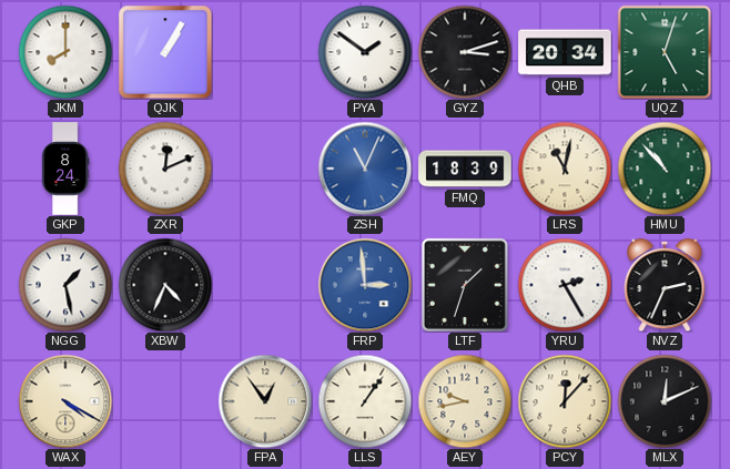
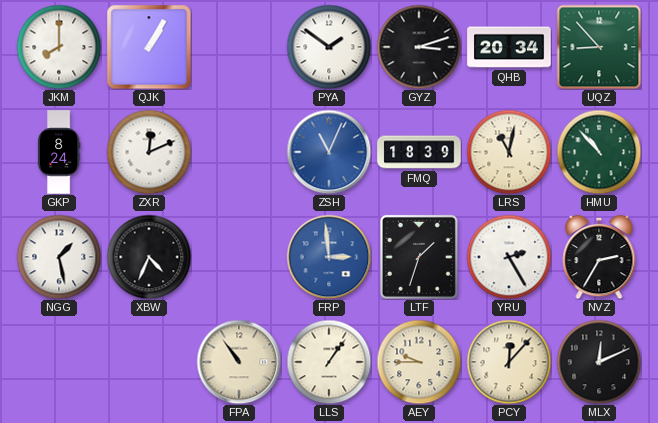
UQZ: 5:03 -> 8:53
NVZ: 2:34 -> 2:35
WAX: 4:20 -> none
FPA: 12:54 -> 10:54
AEY: 9:43 -> 9:45
